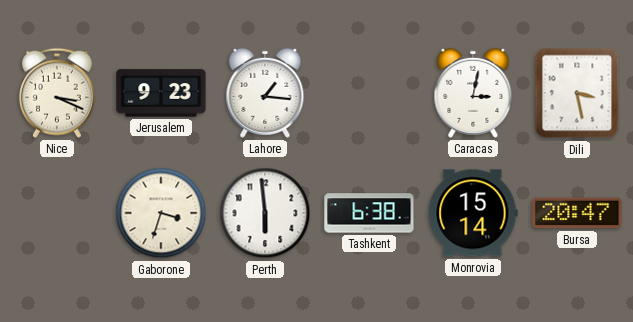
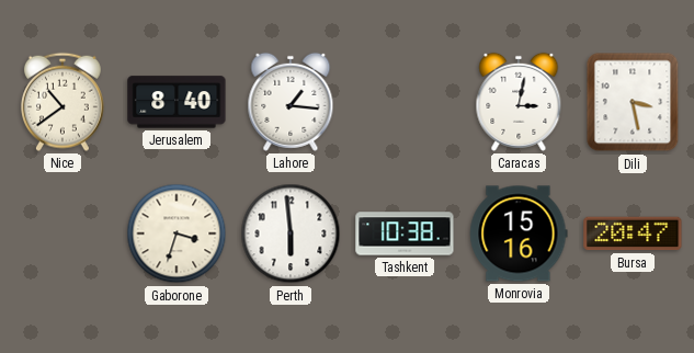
Nice: 3:19 -> 10:39
Jerusalem: 9:23 -> 8:40
Tashkent: 6:38 -> 10:38
Monrovia: 15:14 -> 15:16
